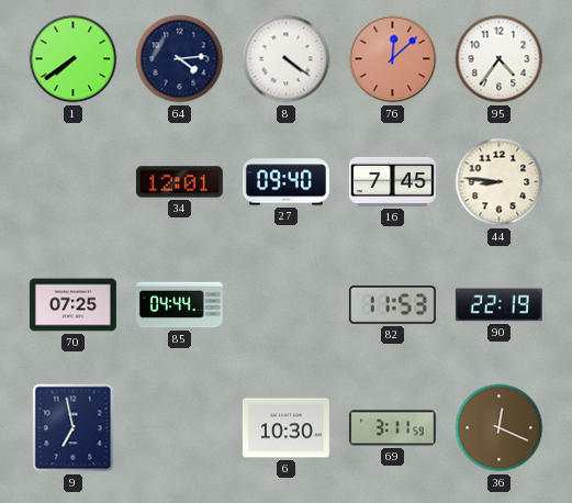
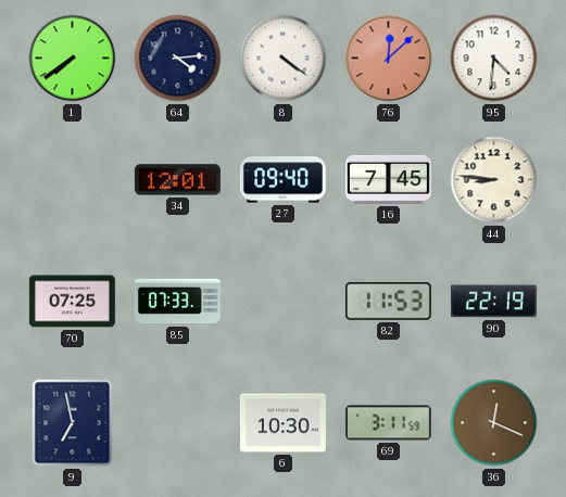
95: 4:36 -> 4:31
85: 04:44 -> 07:33
